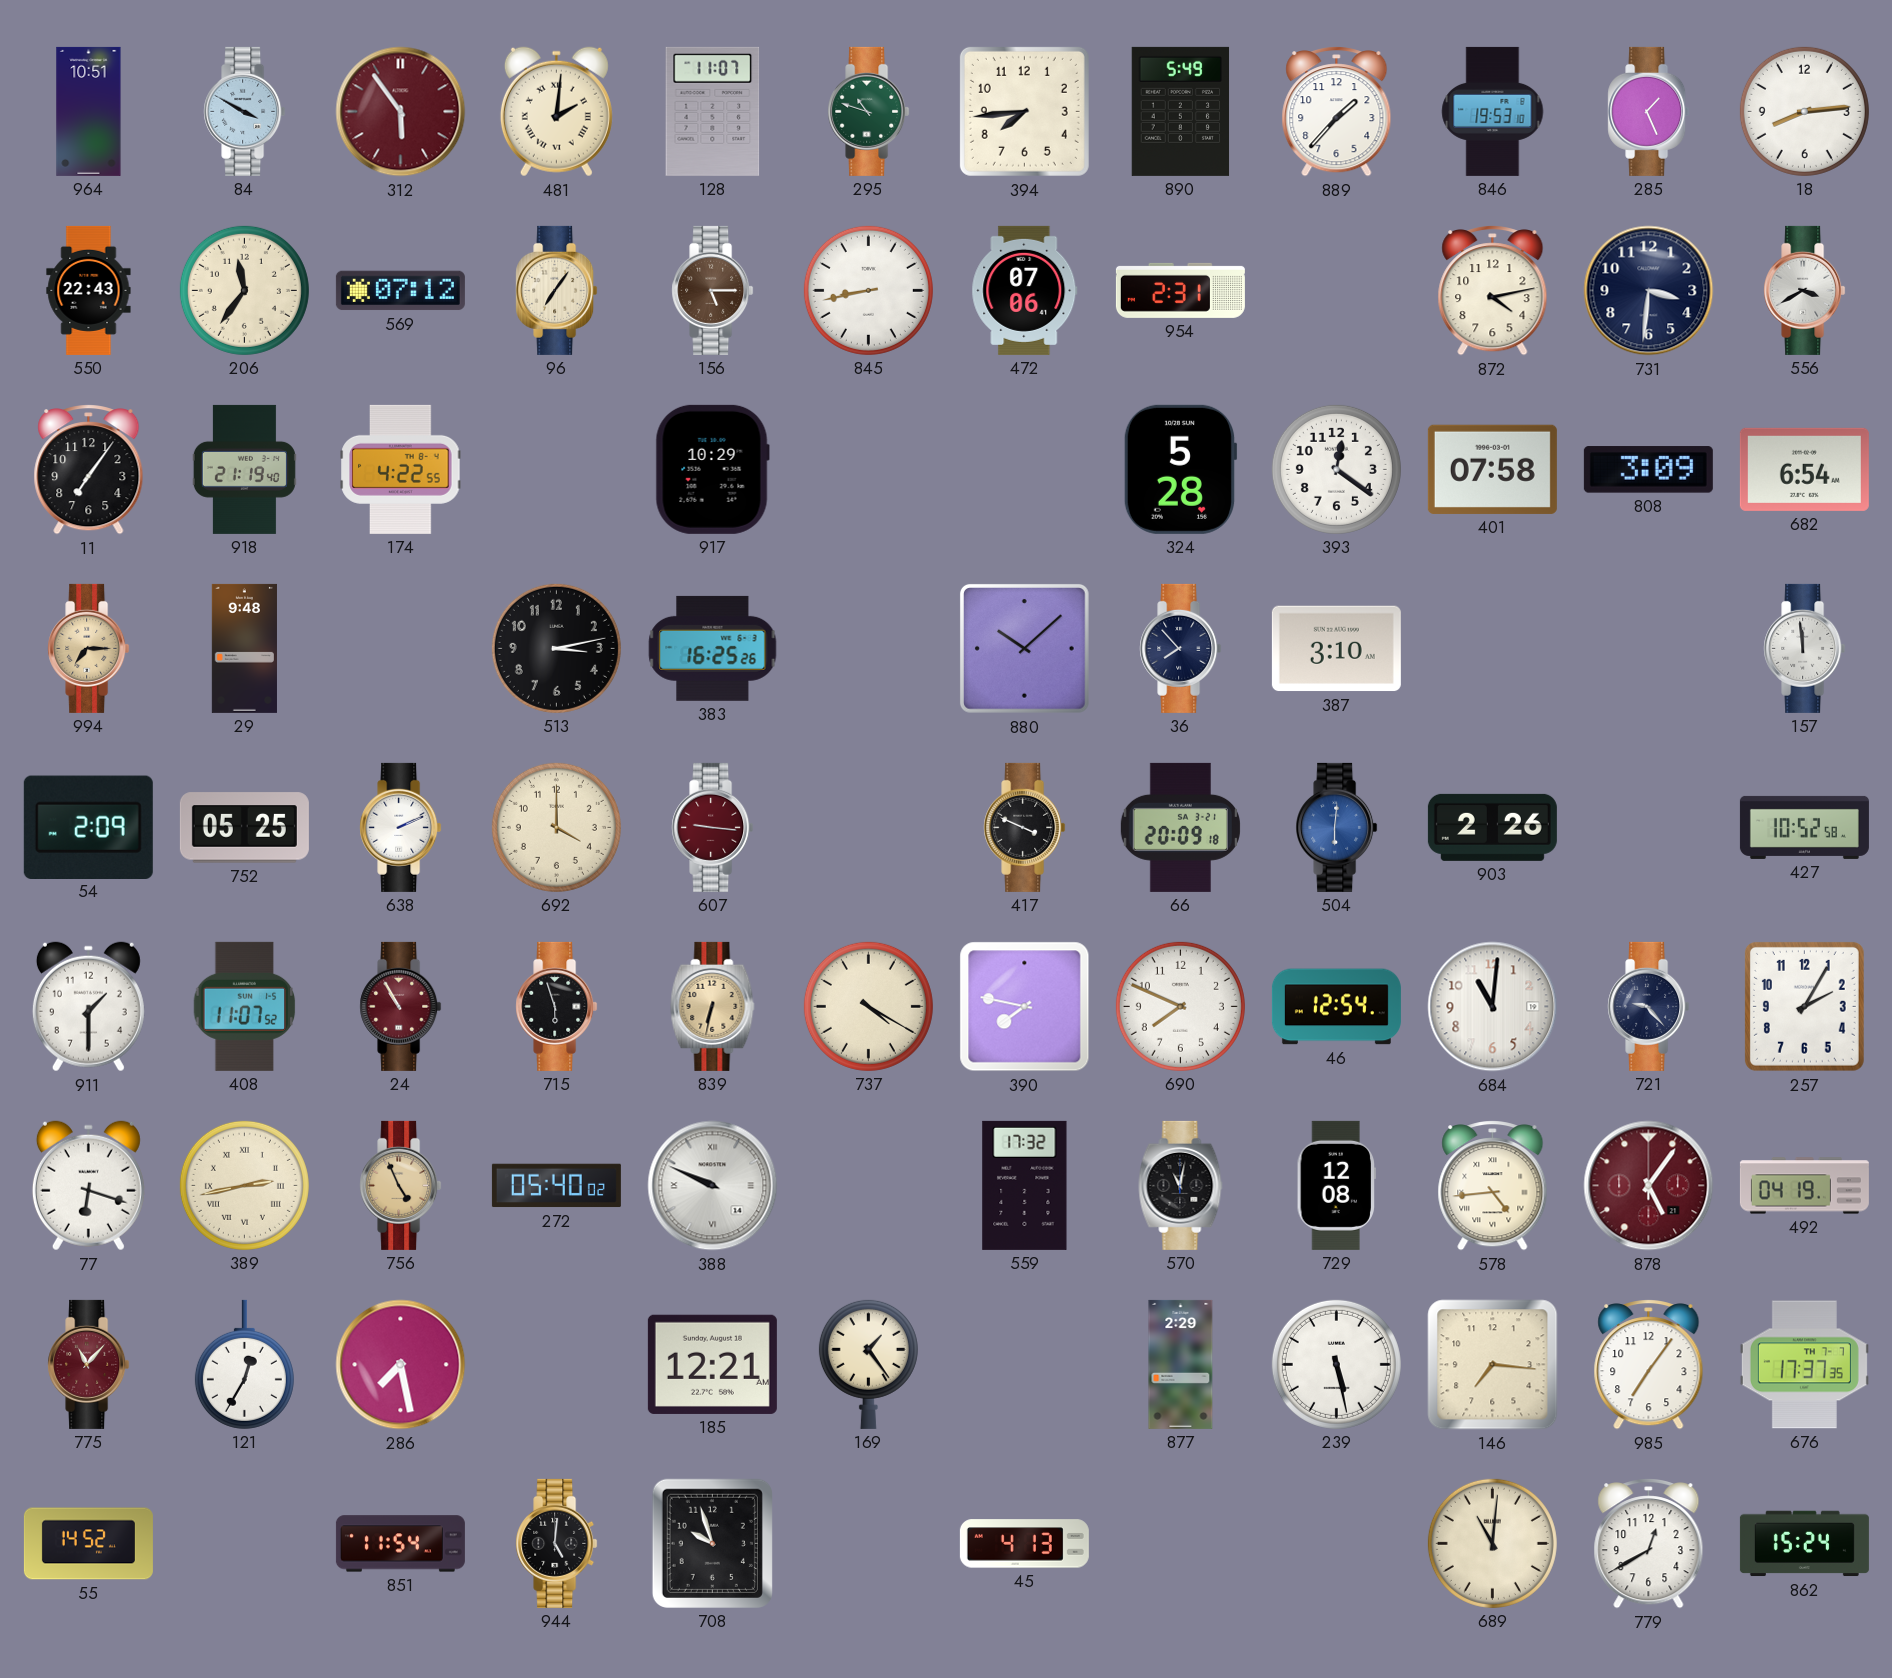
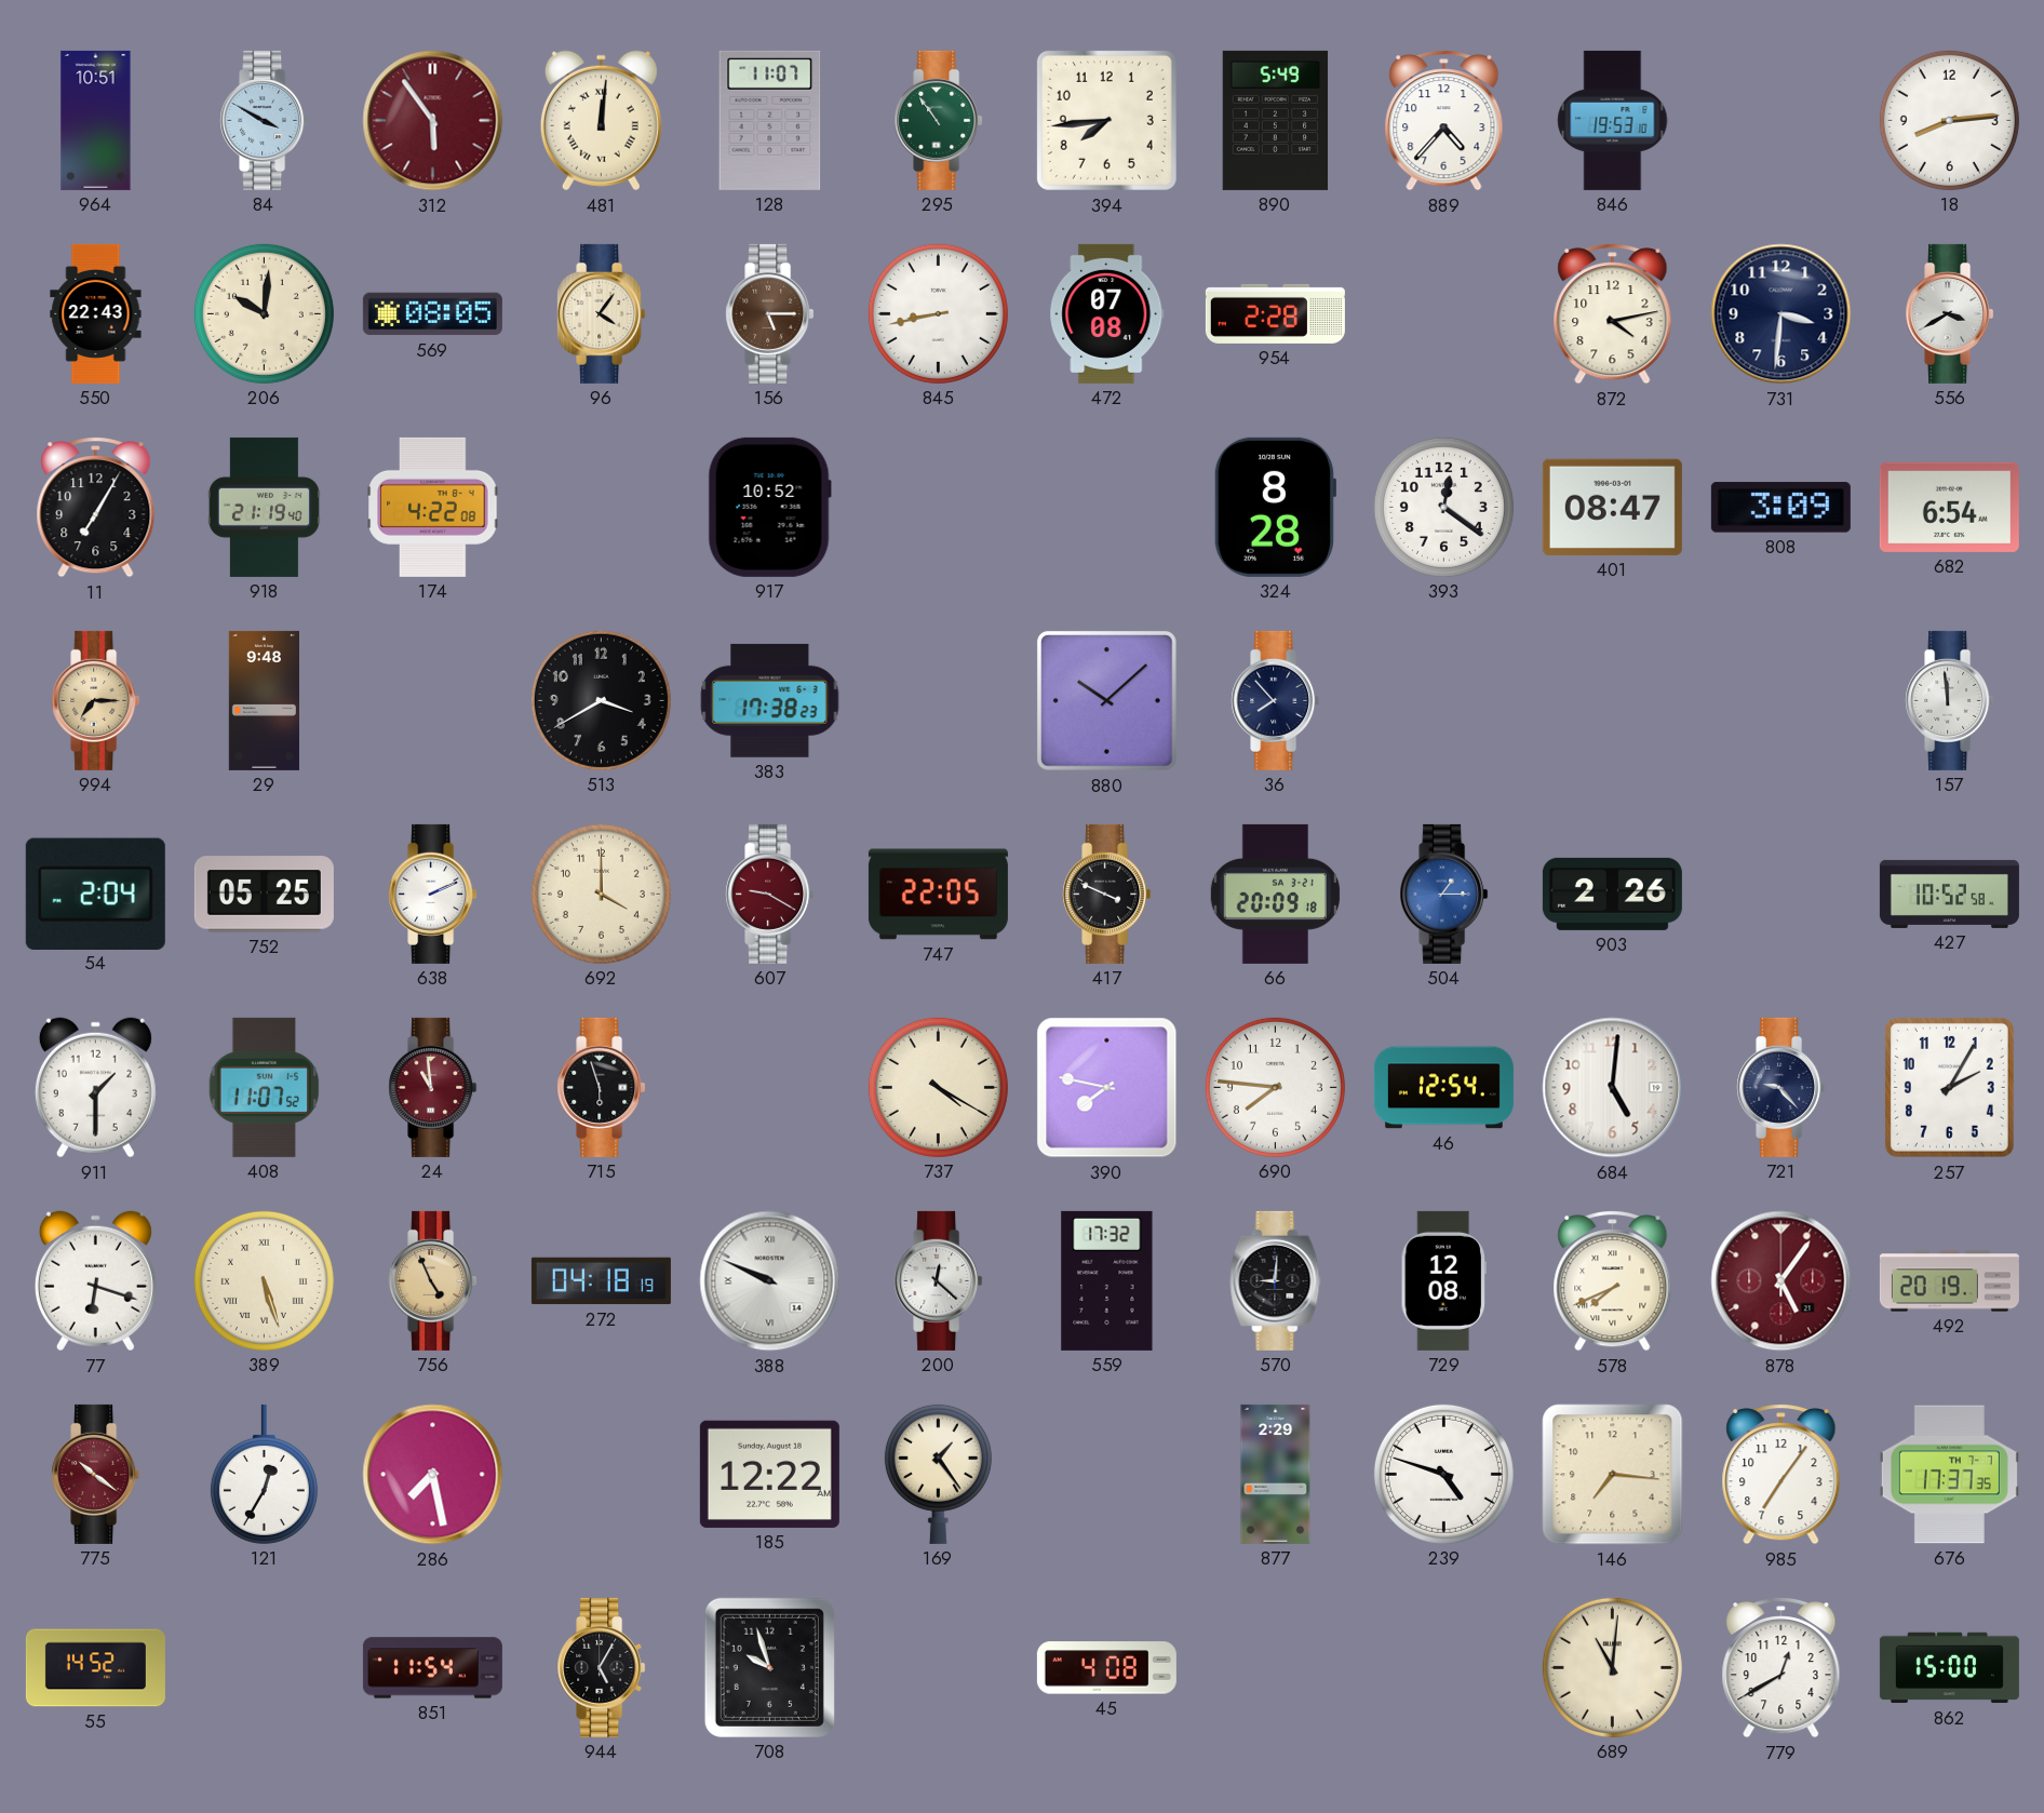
481: 2:01 -> 12:01
295: 10:48 -> 10:54
889: 1:37 -> 4:37
285: 1:26 -> none
206: 11:36 -> 10:01
569: 07:12 -> 08:05
96: 7:06 -> 4:06
472: 07:06 -> 07:08
954: 2:31 -> 2:28
11: 7:06 -> 7:05
174: 4:22:55 -> 4:22:08
917: 10:29 -> 10:52
324: 5:28 -> 8:28
401: 07:58 -> 08:47
513: 3:13 -> 3:40
383: 16:25 -> 17:38
387: 3:10 -> none
54: 2:09 -> 2:04
607: 9:16 -> 9:20
747: none -> 22:05
504: 6:01 -> 1:15
24: 10:55 -> 10:59
839: 6:32 -> none
690: 7:49 -> 7:46
684: 11:01 -> 5:01
389: 2:43 -> 5:27
272: 05:40 -> 04:18
200: none -> 12:22
570: 11:02 -> 9:01
578: 4:44 -> 7:41
492: 04:19 -> 20:19
775: 11:07 -> 10:21
185: 12:21 -> 12:22
239: 5:28 -> 4:48
944: 5:01 -> 5:05
45: 4:13 -> 4:08
862: 15:24 -> 15:00
